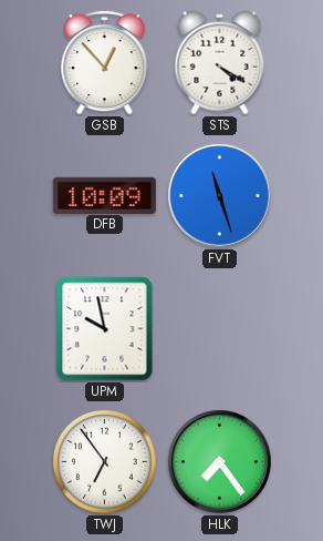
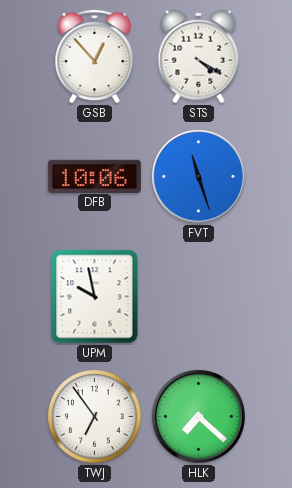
DFB: 10:09 -> 10:06
HLK: 7:24 -> 7:22
